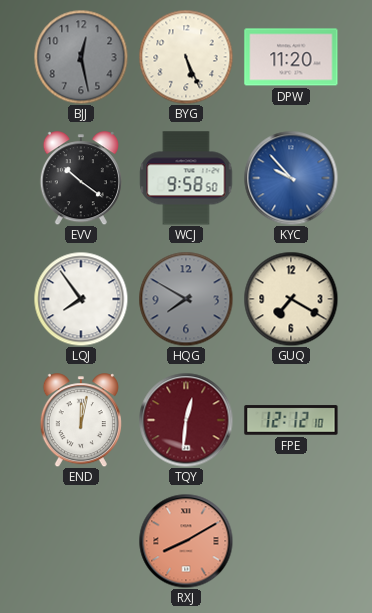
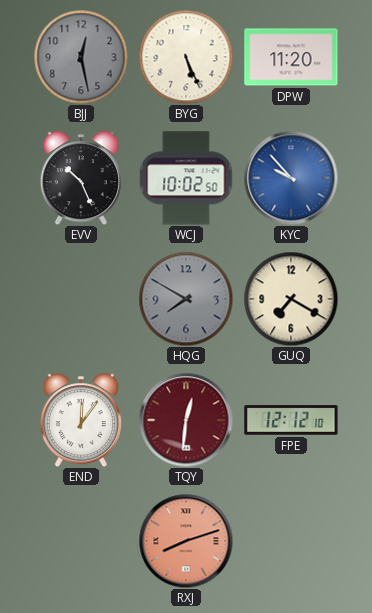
EVV: 10:21 -> 10:26
WCJ: 9:58 -> 10:02
LQJ: 7:54 -> none
END: 12:02 -> 12:06
RXJ: 8:10 -> 8:12
